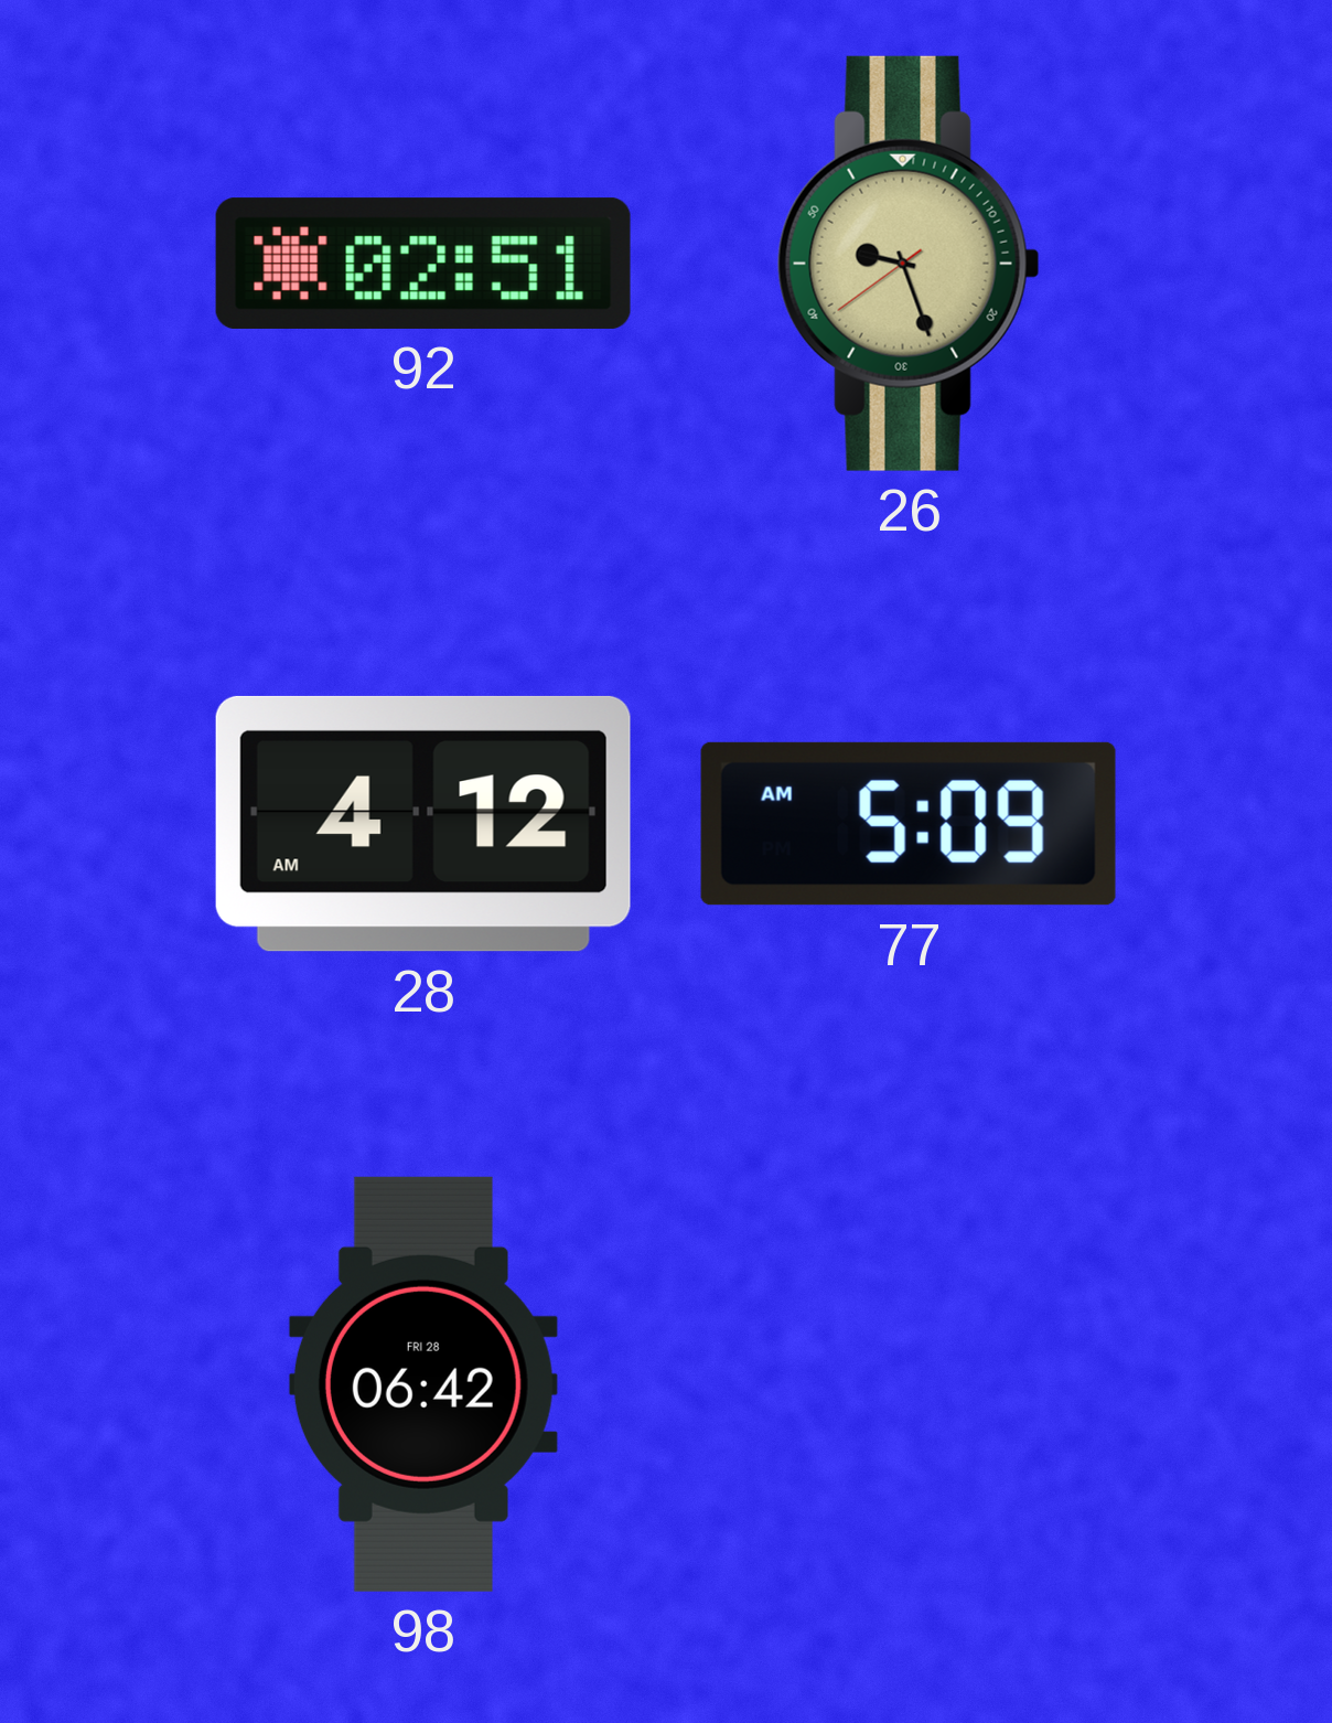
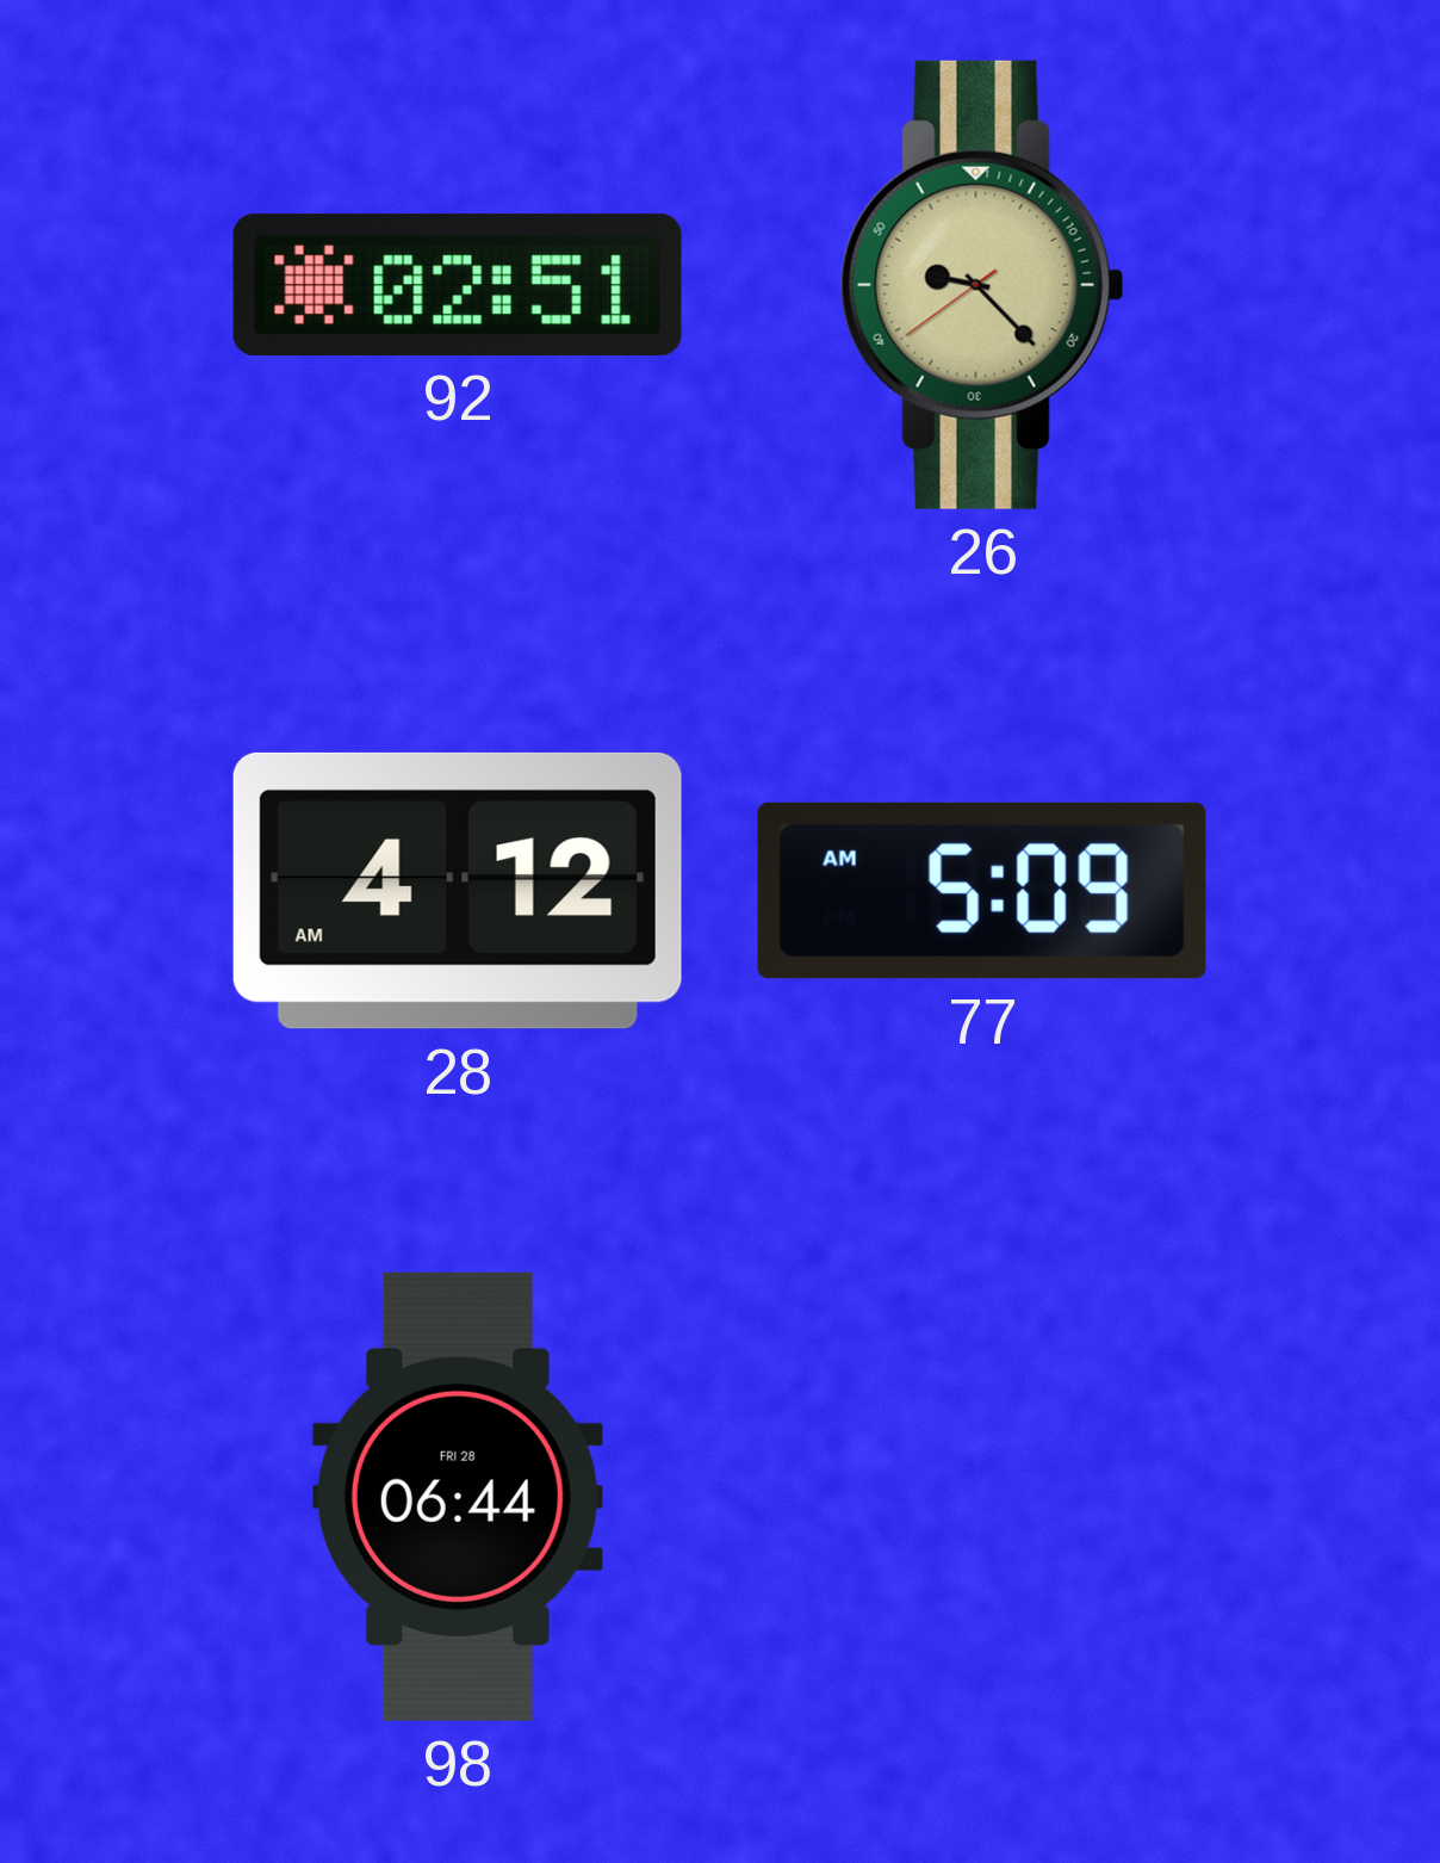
26: 9:26 -> 9:22
98: 06:42 -> 06:44
